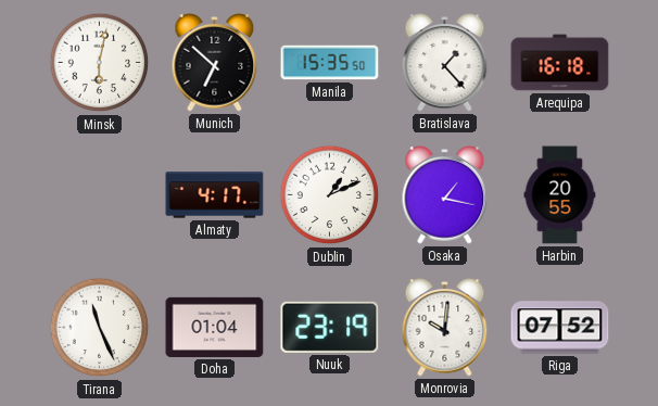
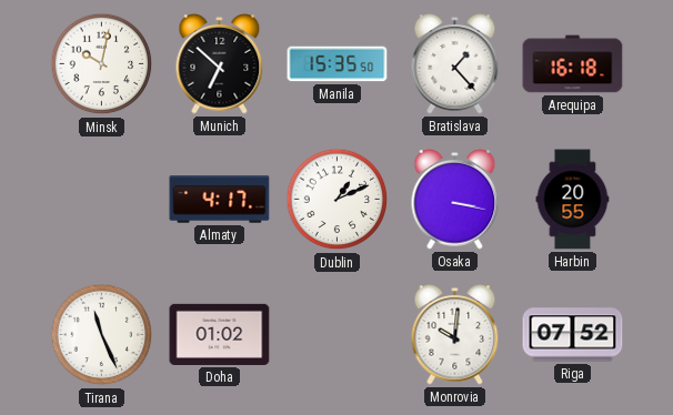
Minsk: 6:02 -> 10:02
Osaka: 1:17 -> 3:17
Doha: 01:04 -> 01:02
Nuuk: 23:19 -> none
